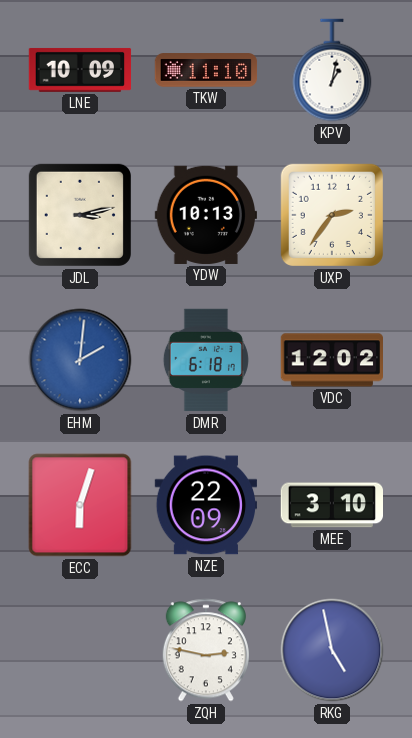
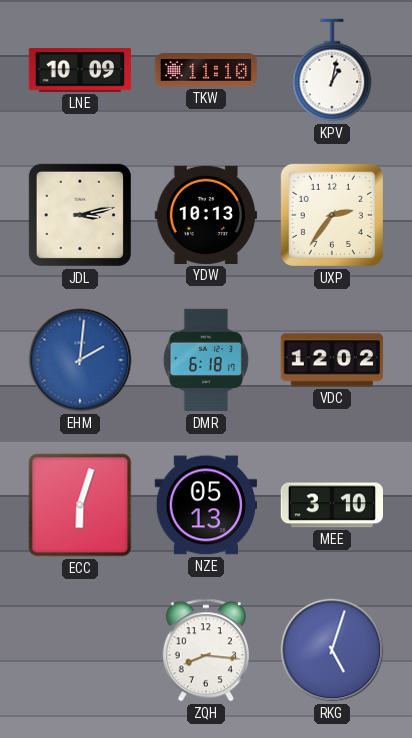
NZE: 22:09 -> 05:13
ZQH: 2:47 -> 8:16
RKG: 4:58 -> 5:03
